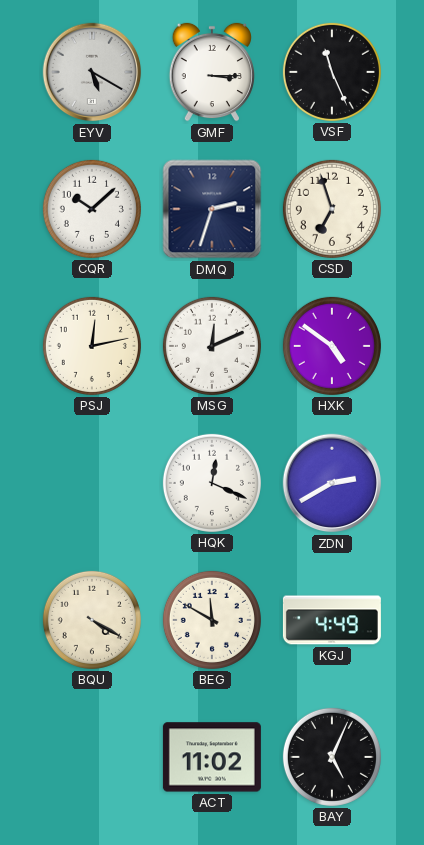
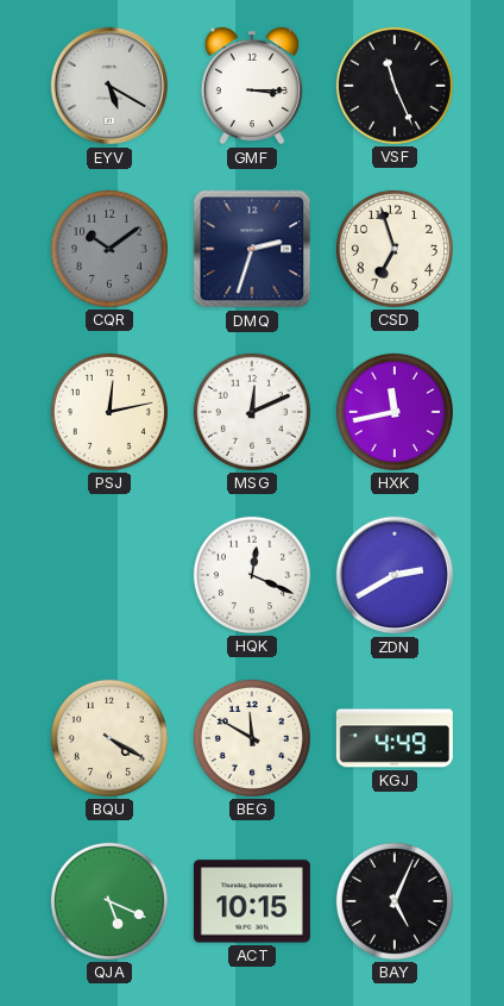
CQR: 10:08 -> 10:09
CQR dial: white -> grey
HXK: 4:51 -> 11:43
QJA: none -> 5:19
ACT: 11:02 -> 10:15
